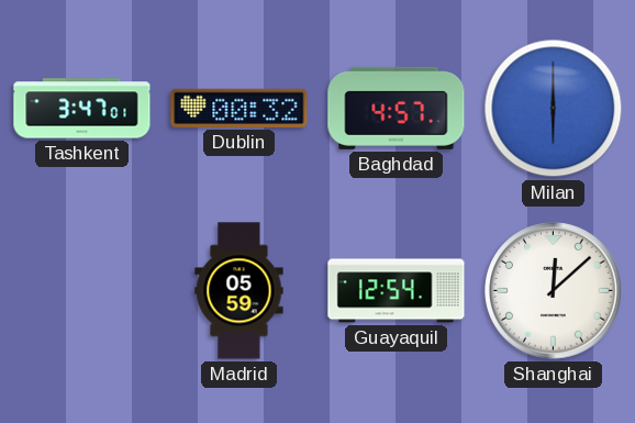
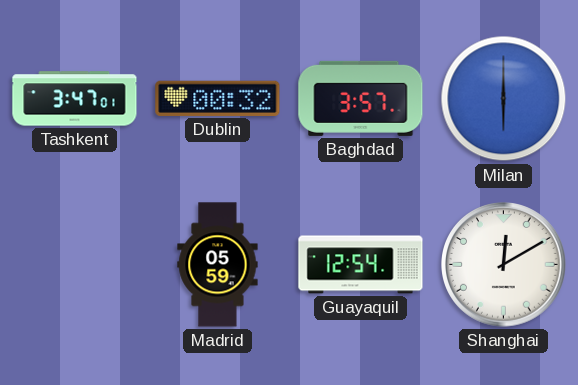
Baghdad: 4:57 -> 3:57
Shanghai: 12:08 -> 12:10
